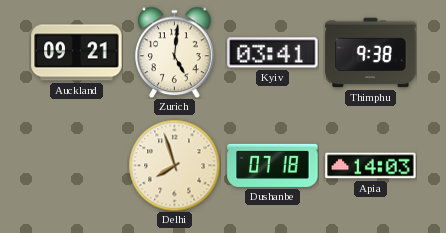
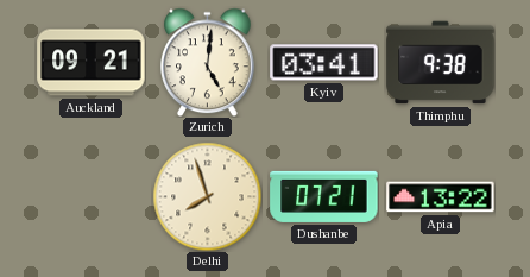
Dushanbe: 07:18 -> 07:21
Apia: 14:03 -> 13:22
